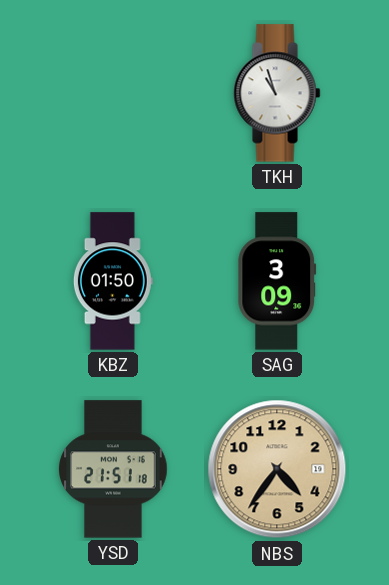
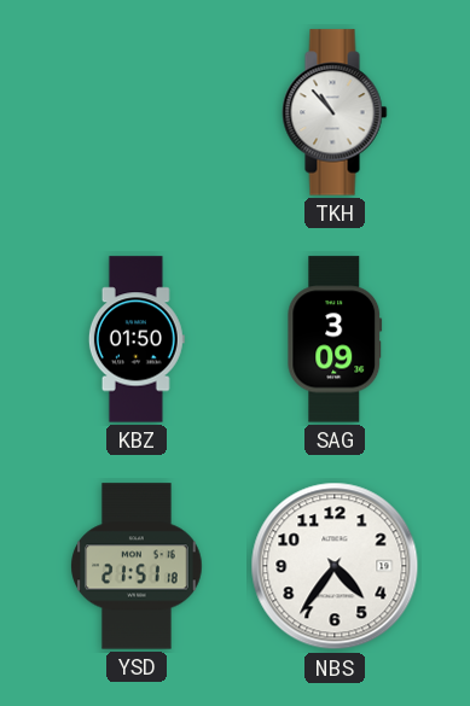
TKH: 10:57 -> 10:53
NBS dial: champagne -> white
